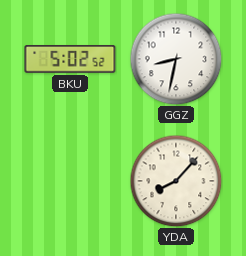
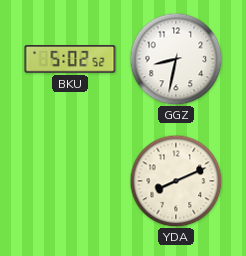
YDA: 8:07 -> 8:11
